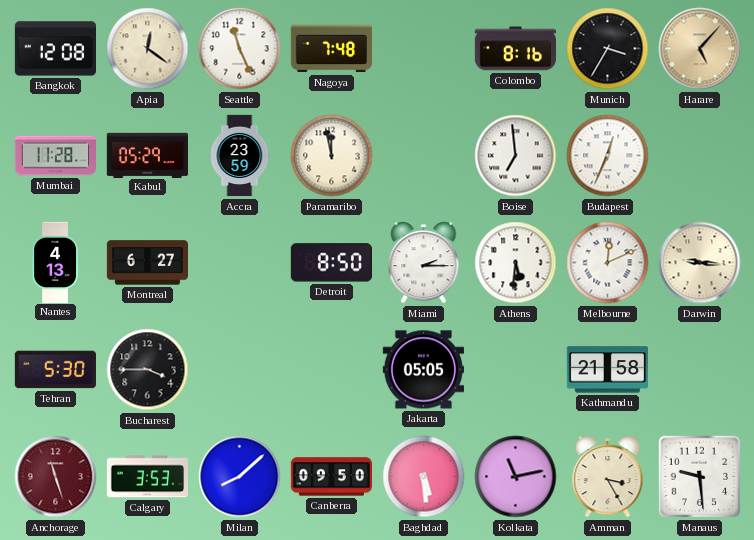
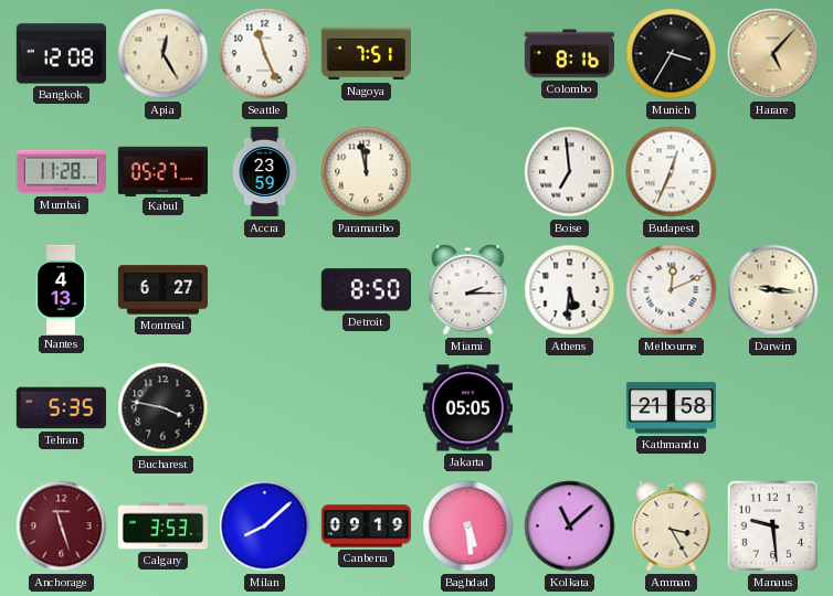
Apia: 12:21 -> 12:25
Nagoya: 7:48 -> 7:51
Kabul: 05:29 -> 05:27
Tehran: 5:30 -> 5:35
Bucharest: 3:45 -> 3:47
Canberra: 09:50 -> 09:19
Kolkata: 11:13 -> 11:08
